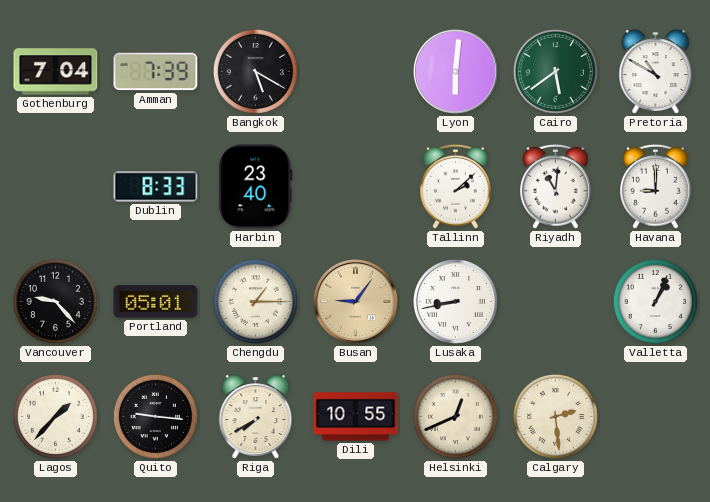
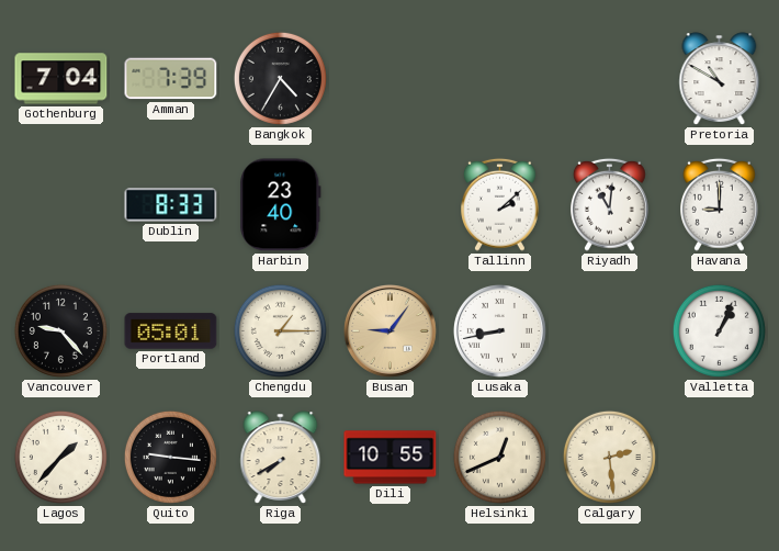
Bangkok: 5:20 -> 4:35
Lyon: 6:01 -> none
Cairo: 5:39 -> none
